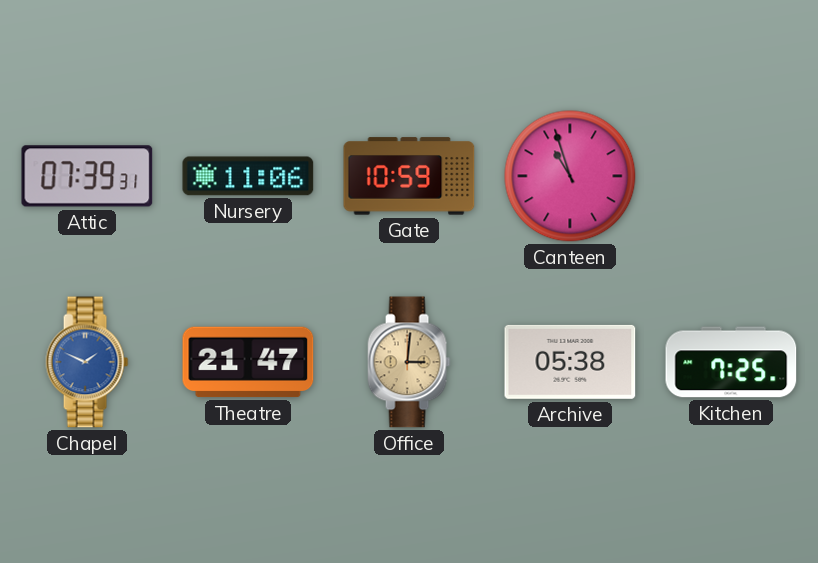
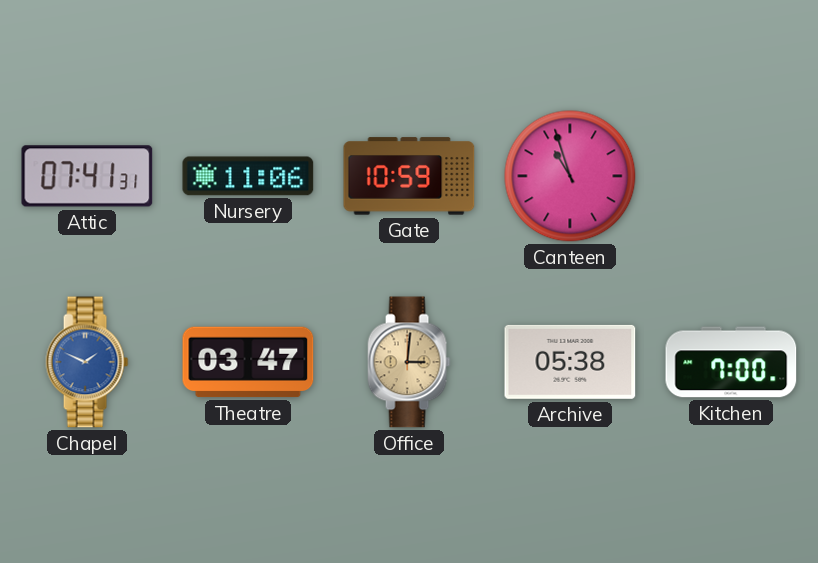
Attic: 07:39 -> 07:41
Theatre: 21:47 -> 03:47
Kitchen: 7:25 -> 7:00
